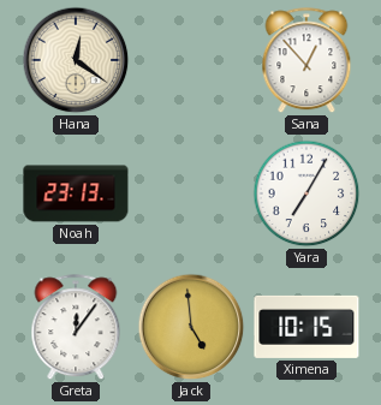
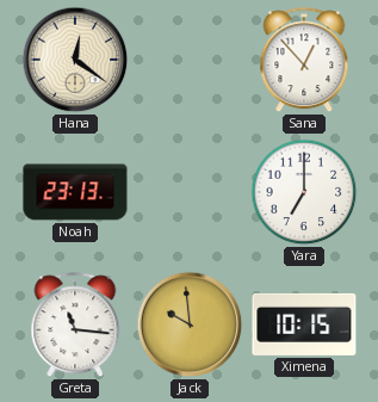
Yara: 7:05 -> 7:00
Greta: 12:06 -> 11:16
Jack: 4:59 -> 9:59
